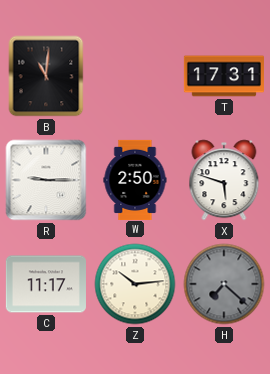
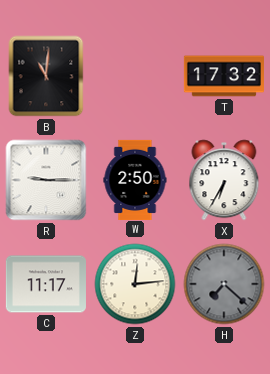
T: 17:31 -> 17:32
X: 5:48 -> 6:35
Z: 10:14 -> 12:14
